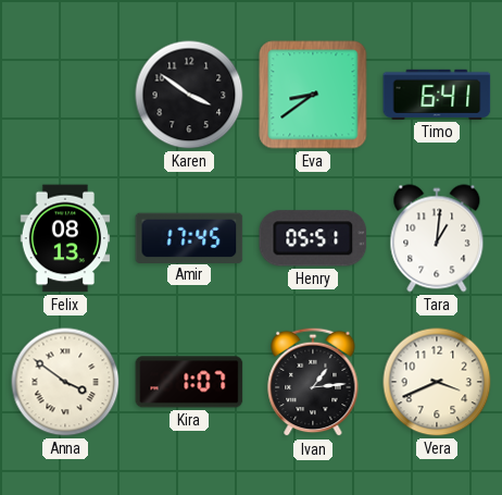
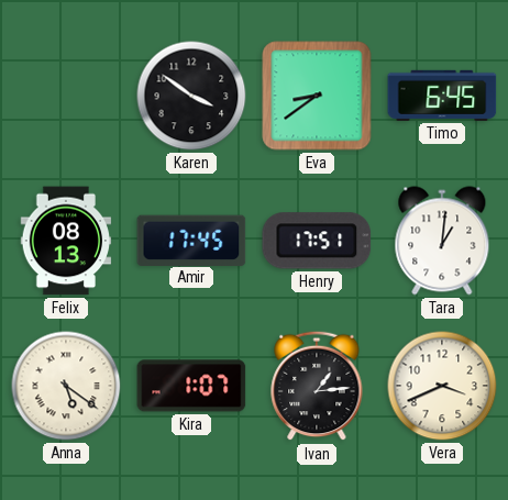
Timo: 6:41 -> 6:45
Henry: 05:51 -> 17:51
Anna: 3:51 -> 5:21
